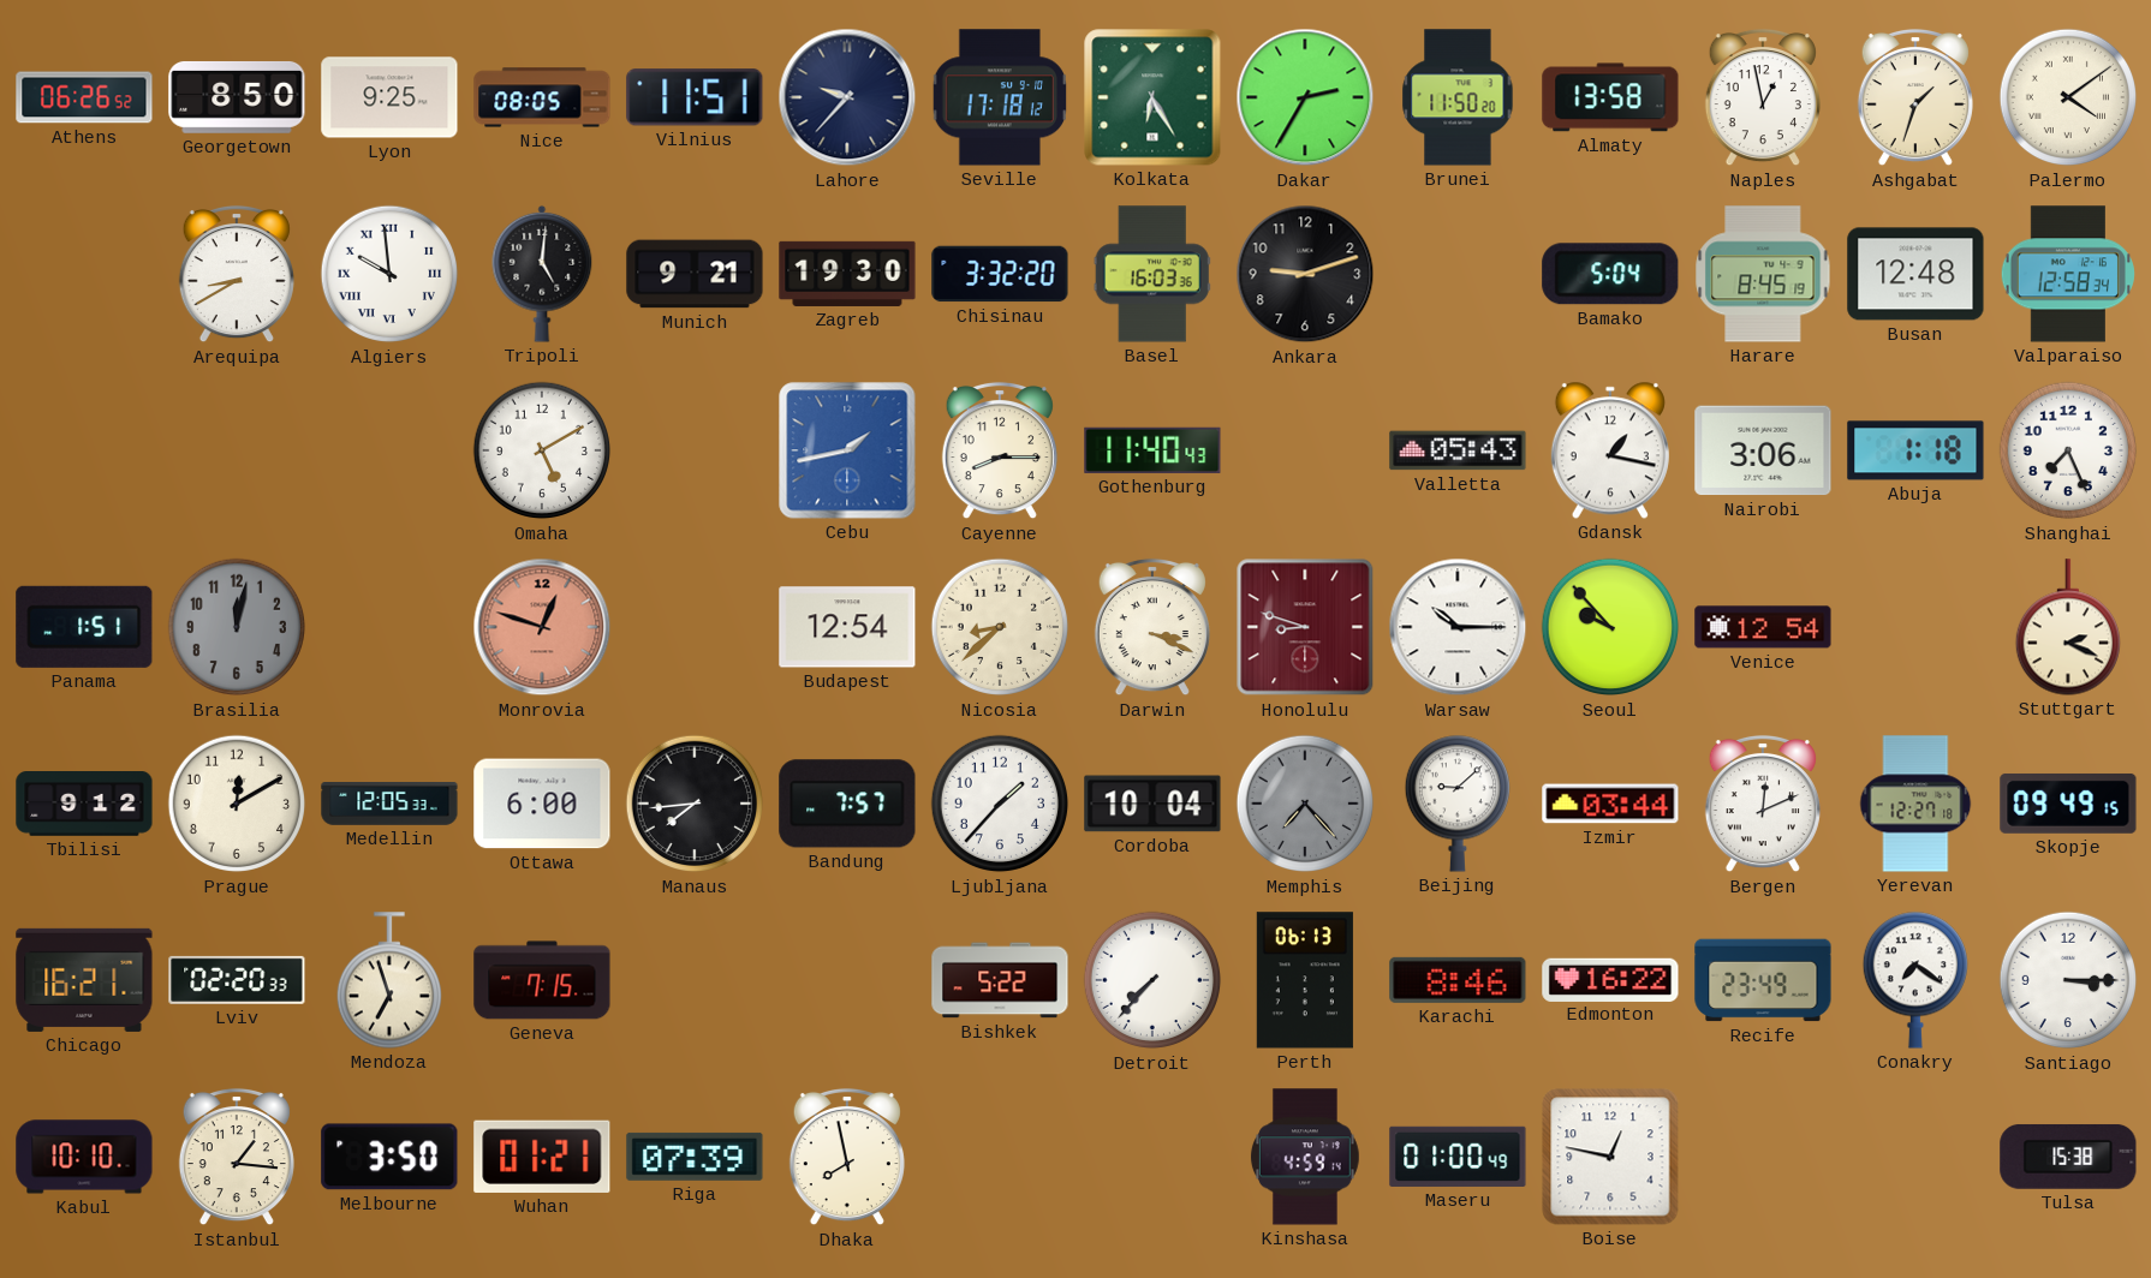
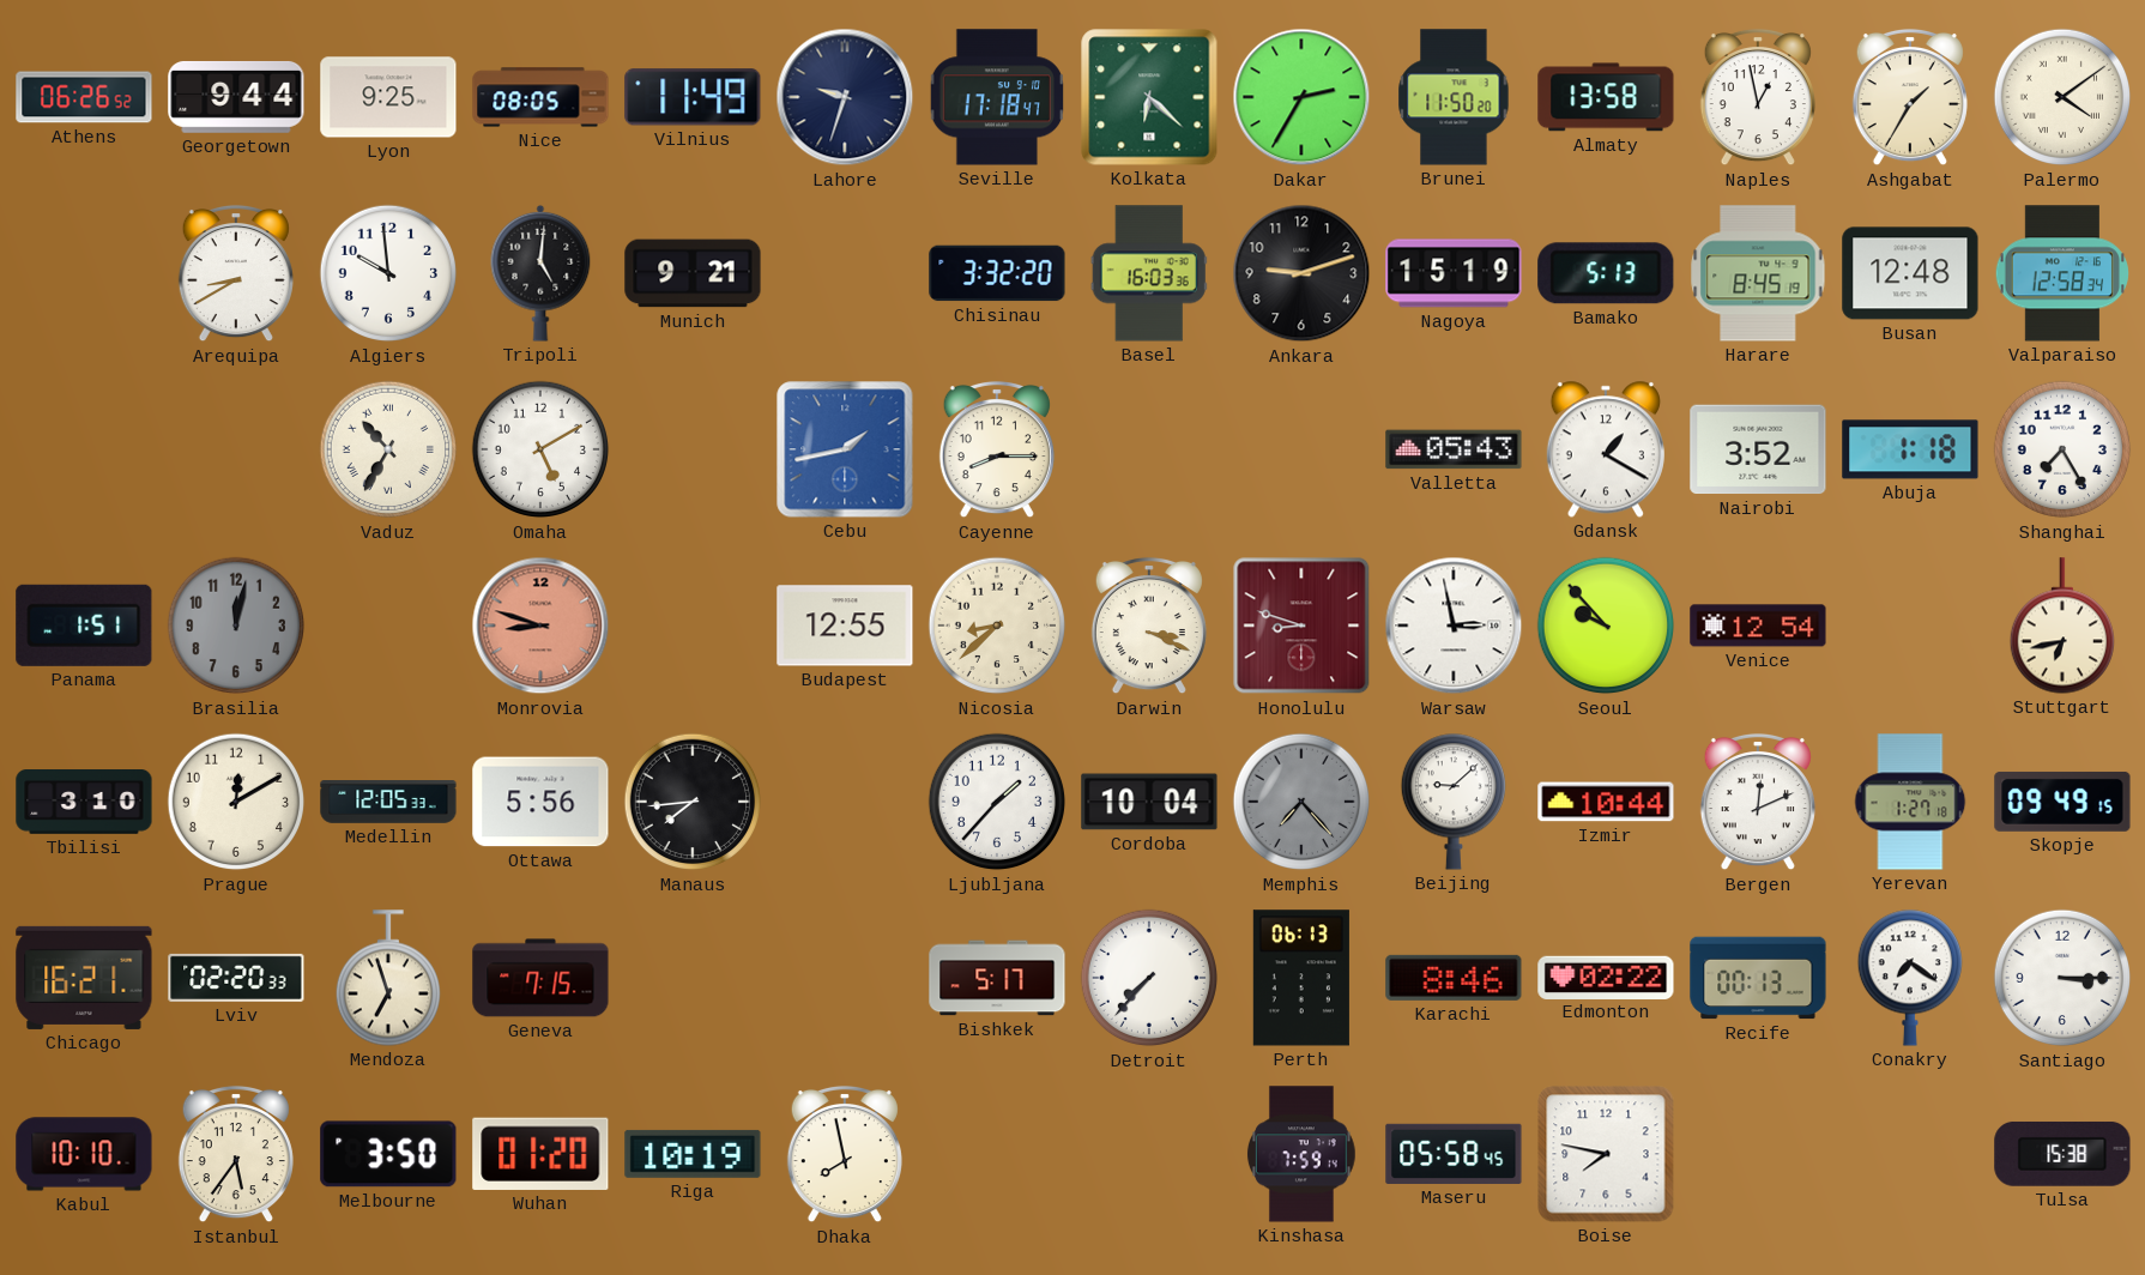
Georgetown: 8:50 -> 9:44
Vilnius: 11:51 -> 11:49
Lahore: 9:37 -> 9:33
Seville: 17:18:12 -> 17:18:47
Kolkata: 6:25 -> 6:22
Ashgabat: 1:33 -> 1:35
Algiers numerals: Roman -> Arabic
Zagreb: 19:30 -> none
Nagoya: none -> 15:19
Bamako: 5:04 -> 5:13
Vaduz: none -> 10:35
Gothenburg: 11:40 -> none
Gdansk: 1:17 -> 1:20
Nairobi: 3:06 -> 3:52
Shanghai: 7:26 -> 7:25
Monrovia: 12:48 -> 8:48
Budapest: 12:54 -> 12:55
Warsaw: 10:15 -> 2:58
Stuttgart: 2:19 -> 6:43
Tbilisi: 9:12 -> 3:10
Ottawa: 6:00 -> 5:56
Bandung: 7:57 -> none
Izmir: 03:44 -> 10:44
Yerevan: 12:27 -> 1:27
Bishkek: 5:22 -> 5:17
Edmonton: 16:22 -> 02:22
Recife: 23:49 -> 00:13
Istanbul: 1:16 -> 5:36
Wuhan: 01:21 -> 01:20
Riga: 07:39 -> 10:19
Kinshasa: 4:59 -> 7:59
Maseru: 01:00 -> 05:58
Boise: 12:47 -> 7:47
